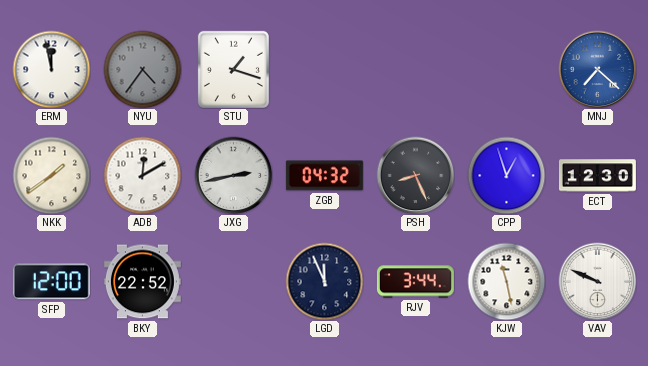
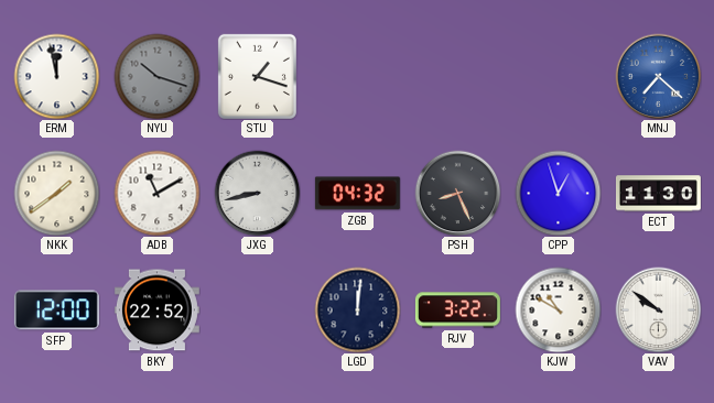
NYU: 4:36 -> 10:18
ADB: 12:10 -> 11:10
JXG: 2:43 -> 8:43
ECT: 12:30 -> 11:30
LGD: 11:56 -> 12:01
RJV: 3:44 -> 3:22
KJW: 11:28 -> 10:50
VAV: 9:49 -> 9:51
